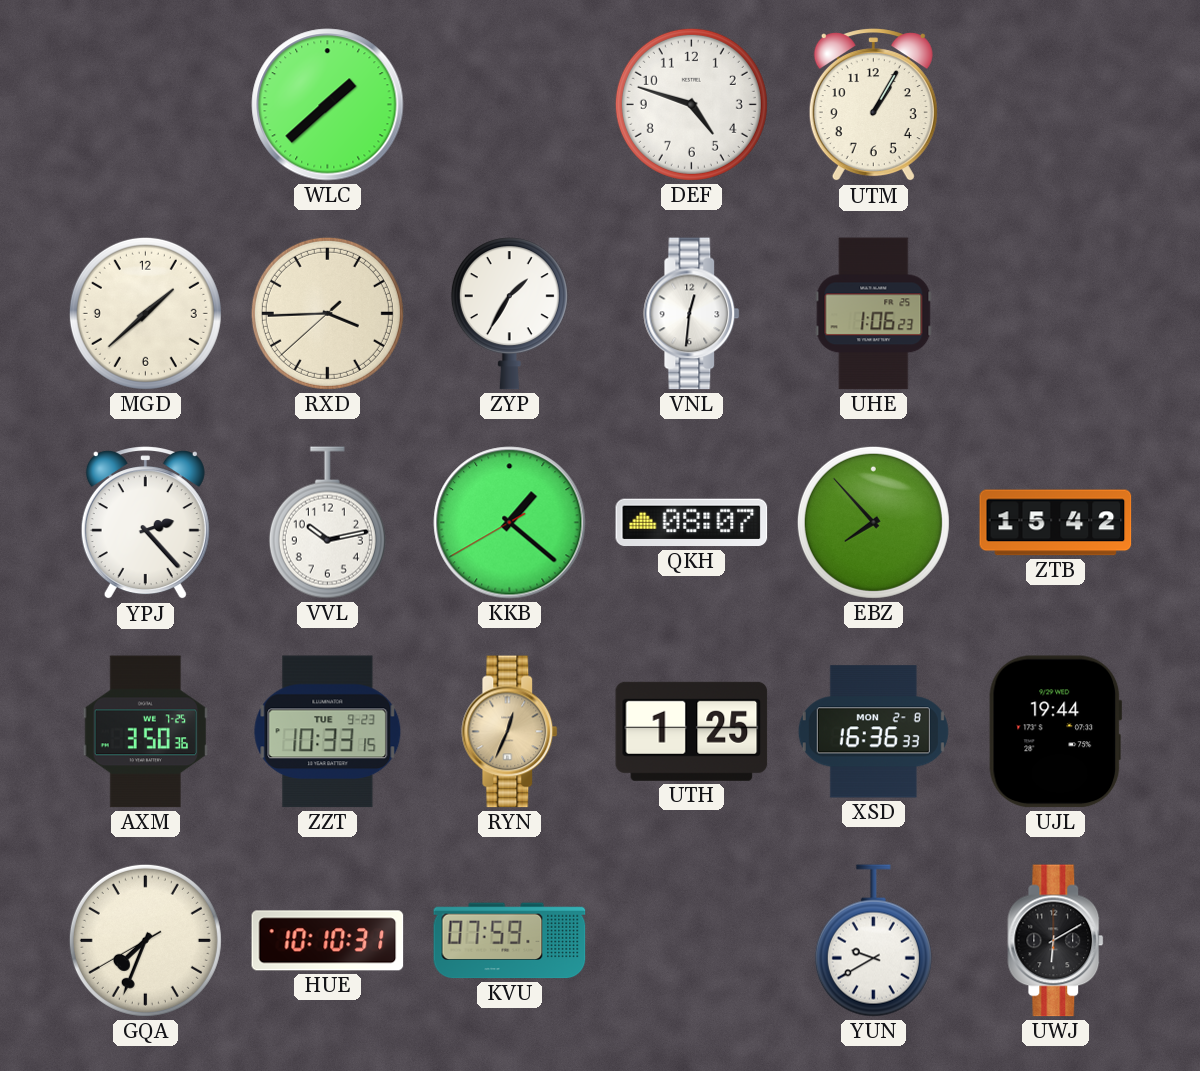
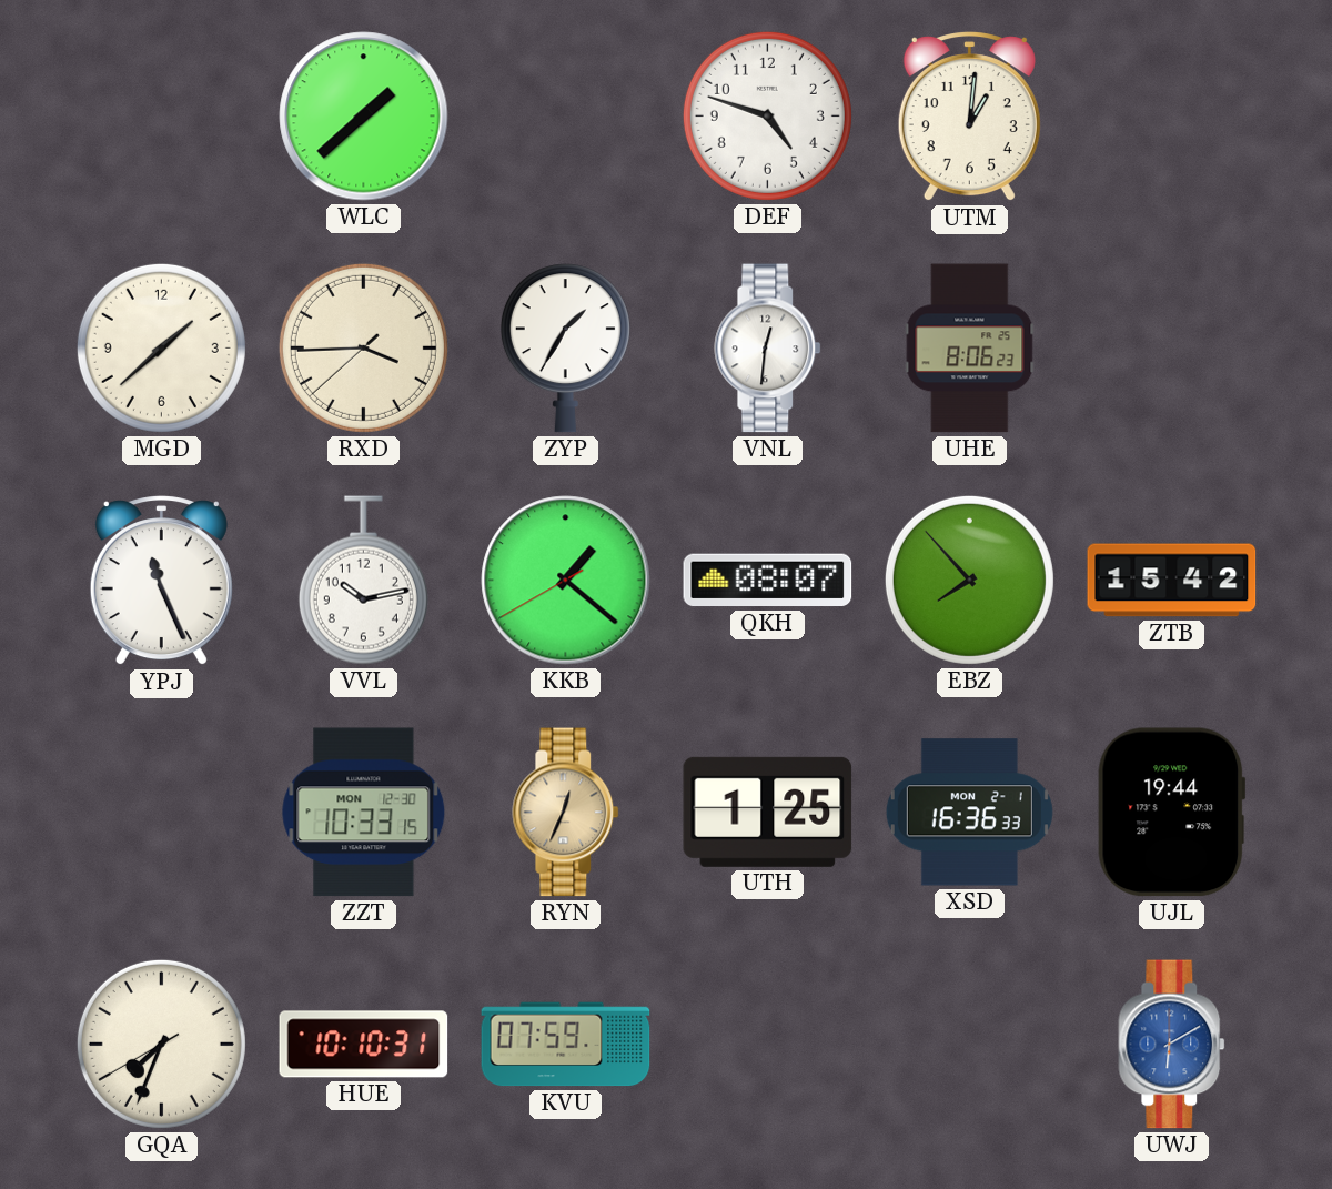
UTM: 1:05 -> 1:01
UHE: 1:06 -> 8:06
YPJ: 2:23 -> 11:26
AXM: 3:50 -> none
ZZT date: TUE 9-23 -> MON 12-30
XSD date: MON 2-8 -> MON 2-1
YUN: 9:40 -> none
UWJ dial: black -> blue
